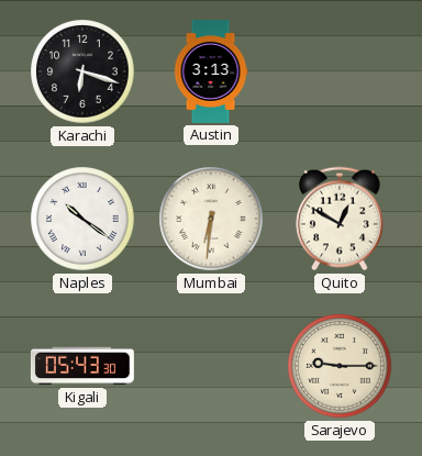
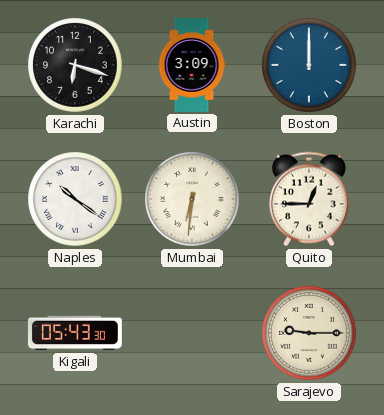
Austin: 3:13 -> 3:09
Boston: none -> 12:00
Quito: 12:50 -> 12:45
